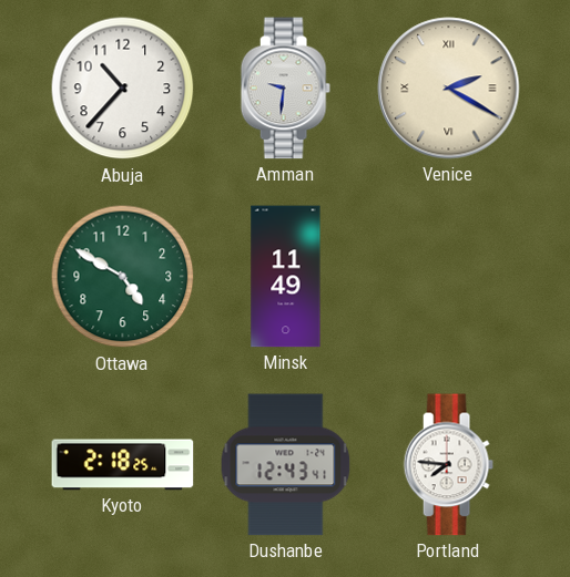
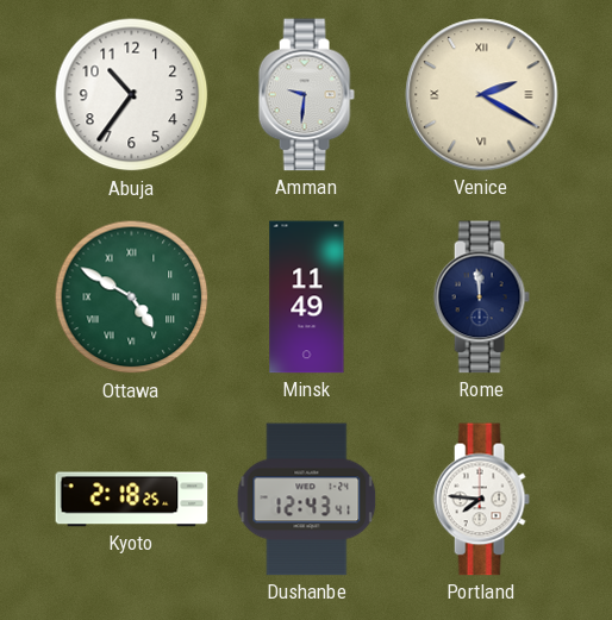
Abuja: 10:37 -> 10:36
Ottawa numerals: Arabic -> Roman
Rome: none -> 11:59
